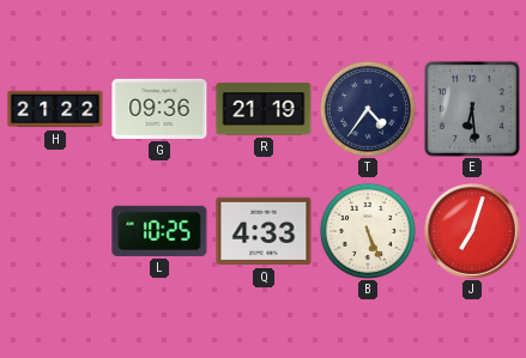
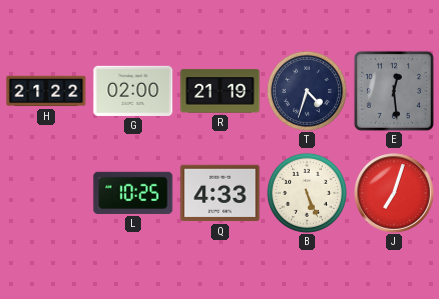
G: 09:36 -> 02:00
T: 4:36 -> 4:33
E: 6:29 -> 12:29
